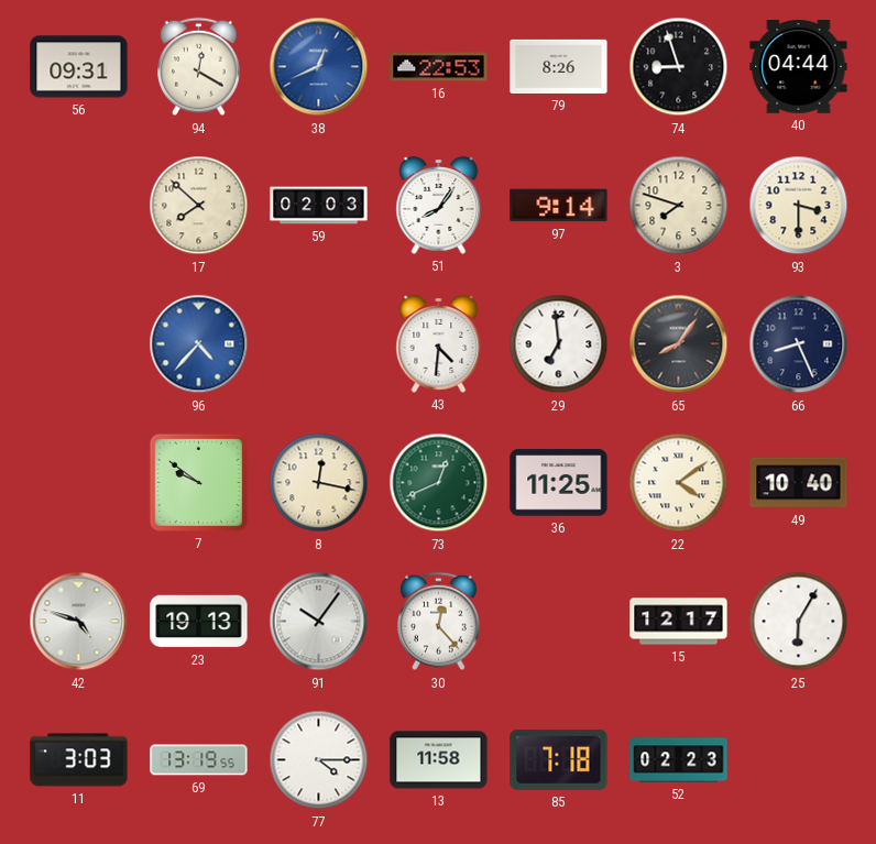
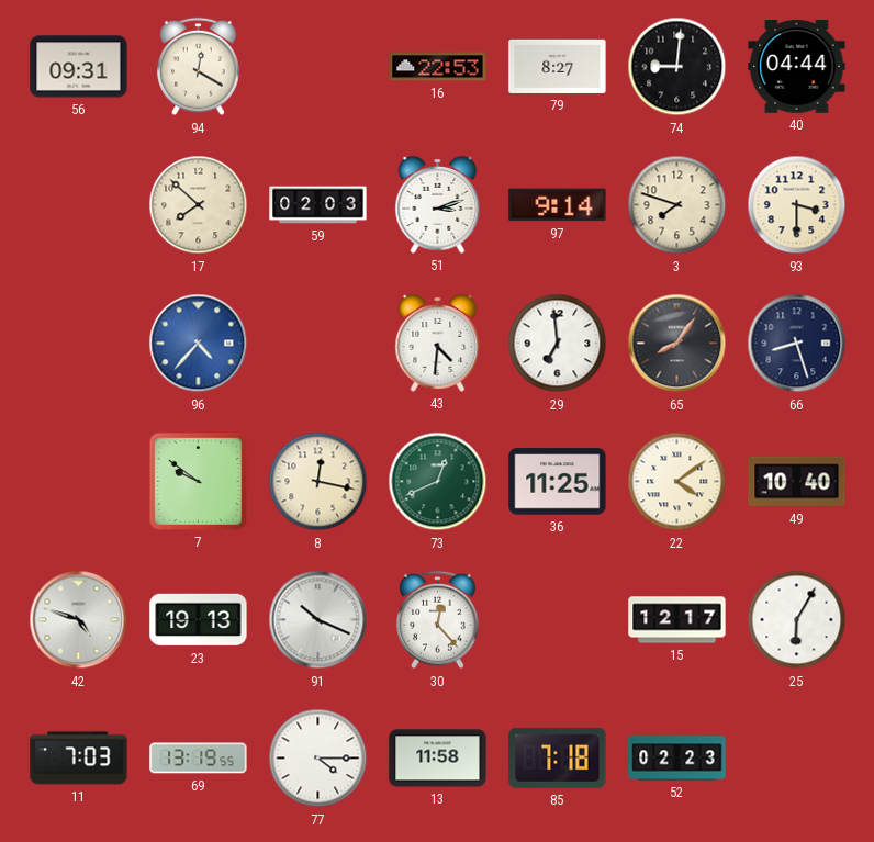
38: 12:41 -> none
79: 8:26 -> 8:27
74: 8:57 -> 9:01
51: 8:06 -> 3:12
66: 8:26 -> 8:27
91: 10:06 -> 10:19
11: 3:03 -> 7:03
